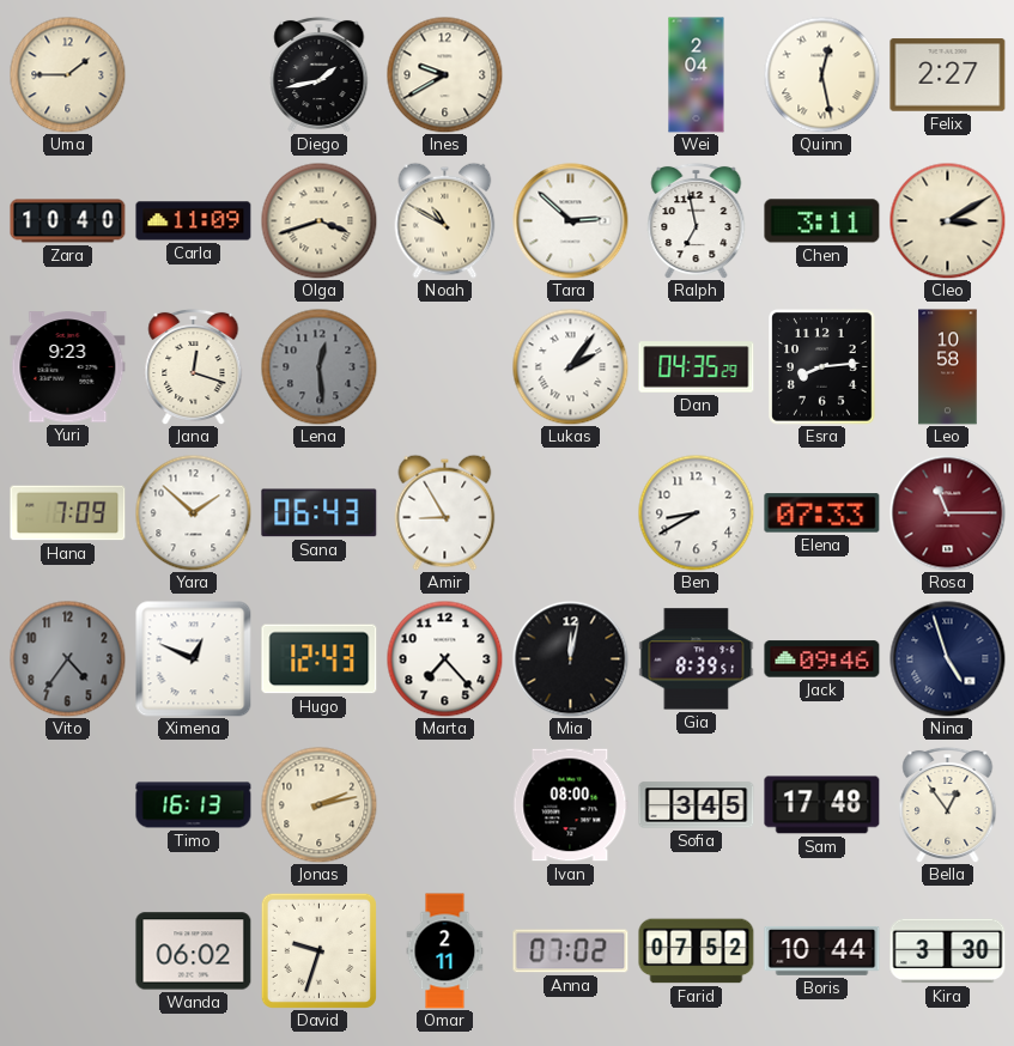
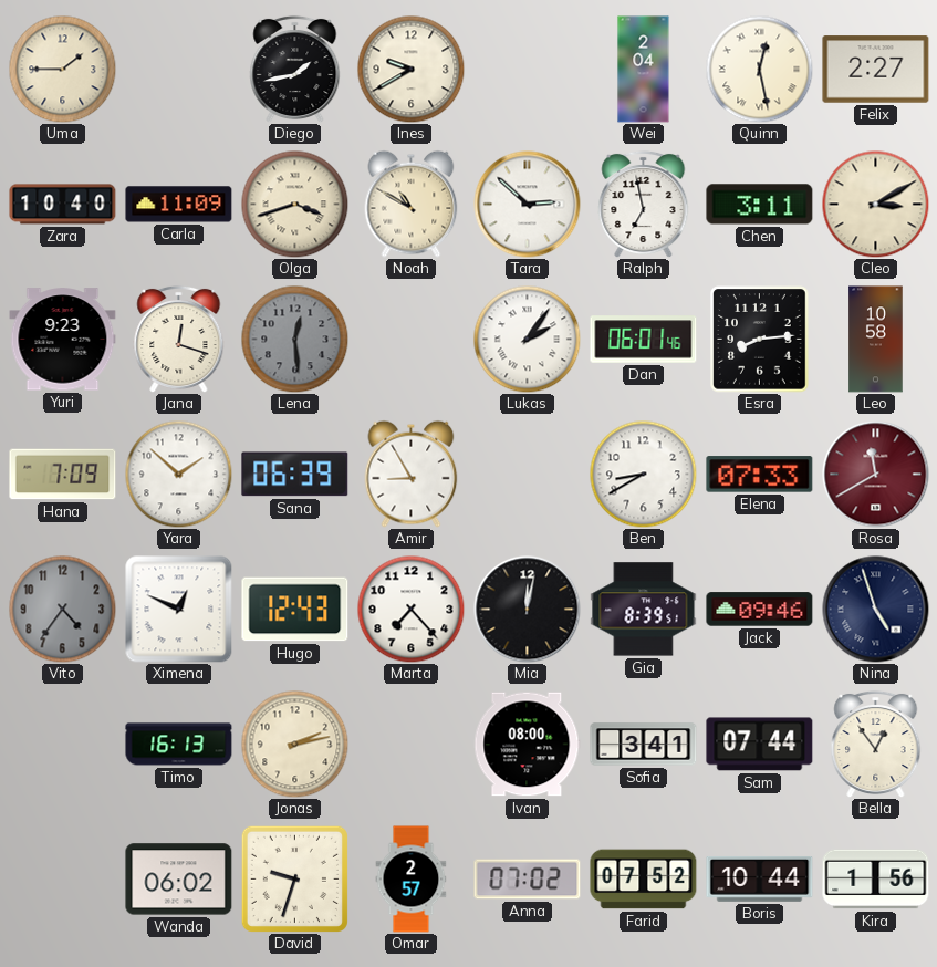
Dan: 04:35 -> 06:01
Sana: 06:43 -> 06:39
Rosa: 11:15 -> 11:40
Sofia: 3:45 -> 3:41
Sam: 17:48 -> 07:44
Omar: 2:11 -> 2:57
Kira: 3:30 -> 1:56
